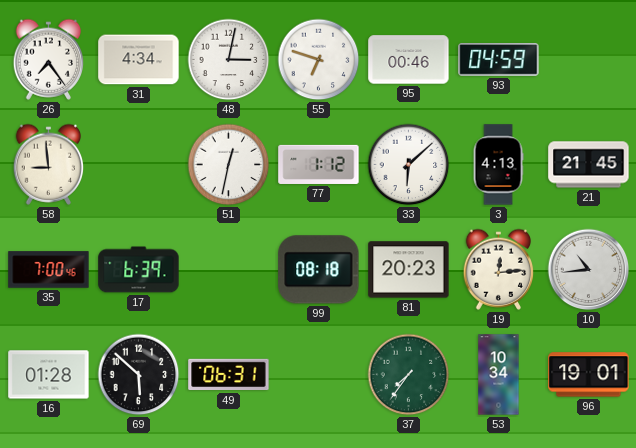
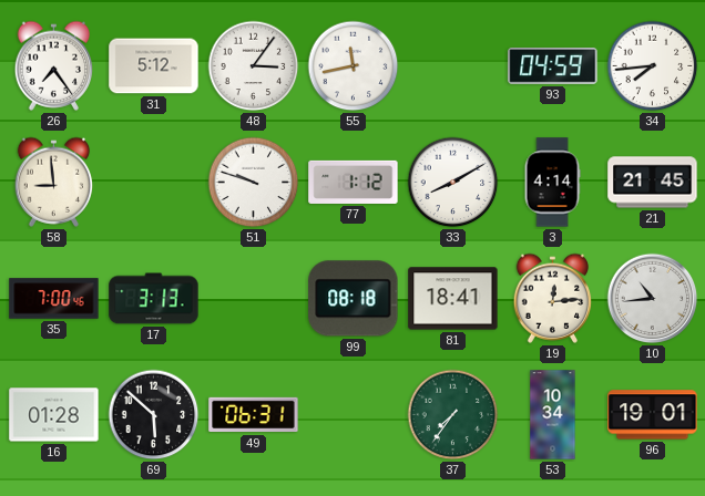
31: 4:34 -> 5:12
48: 3:02 -> 3:06
55: 6:48 -> 11:43
95: 00:46 -> none
34: none -> 7:44
51: 12:32 -> 9:48
33: 6:08 -> 8:10
3: 4:13 -> 4:14
17: 6:39 -> 3:13
81: 20:23 -> 18:41
